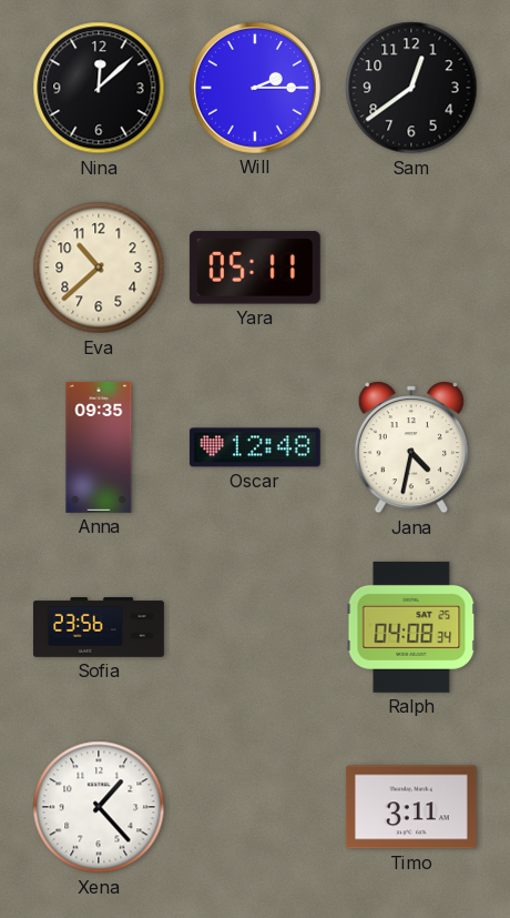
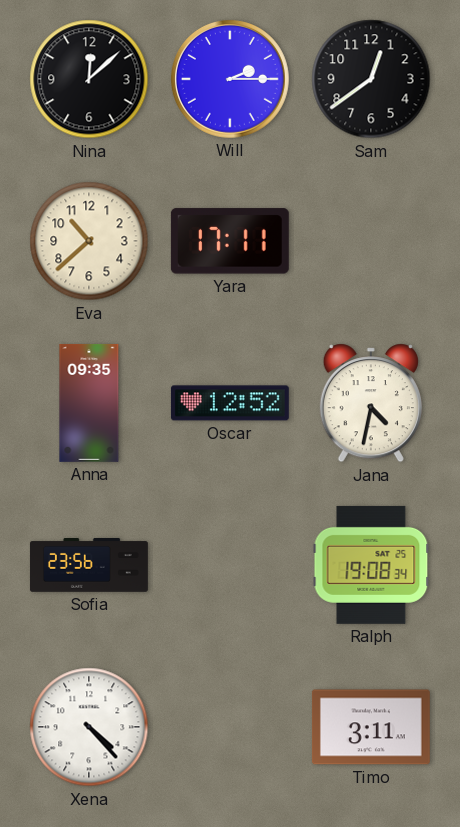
Yara: 05:11 -> 17:11
Oscar: 12:48 -> 12:52
Ralph: 04:08 -> 19:08
Xena: 1:23 -> 4:23
